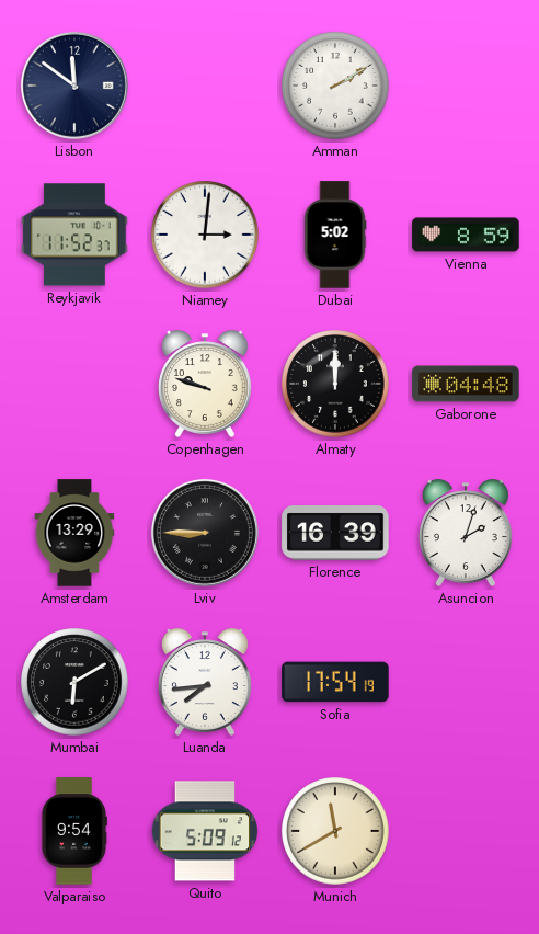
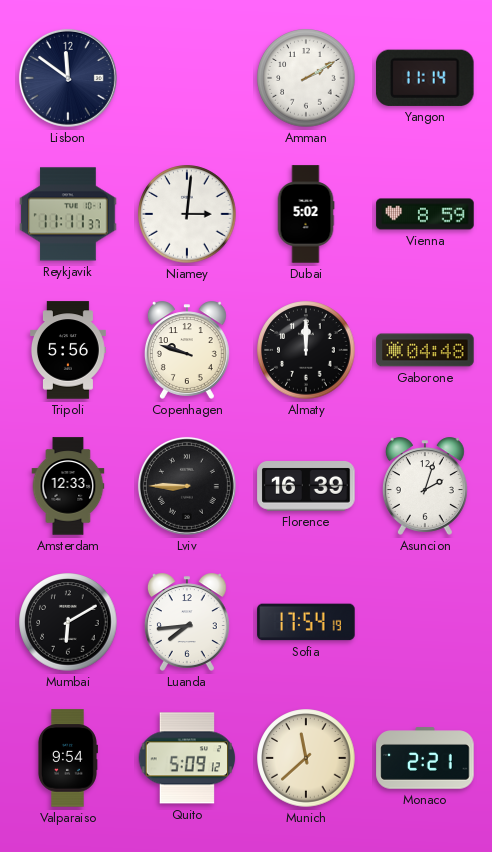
Yangon: none -> 11:14
Reykjavik: 11:52 -> 11:11
Tripoli: none -> 5:56
Amsterdam: 13:29 -> 12:33
Munich: 11:40 -> 11:38
Monaco: none -> 2:21
